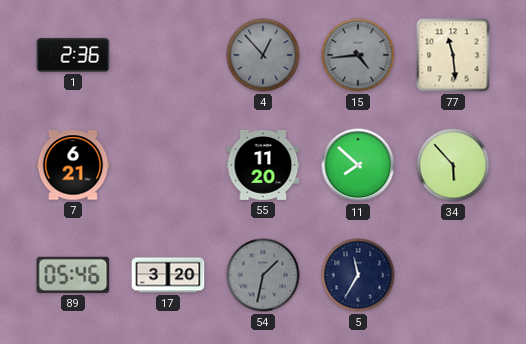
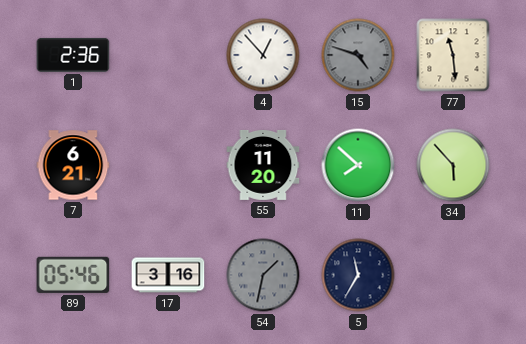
4 dial: grey -> white
15: 4:44 -> 4:48
17: 3:20 -> 3:16
